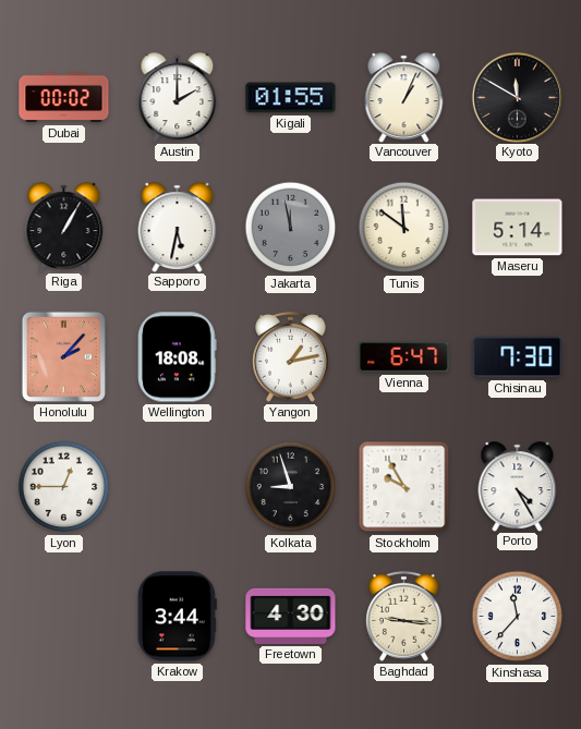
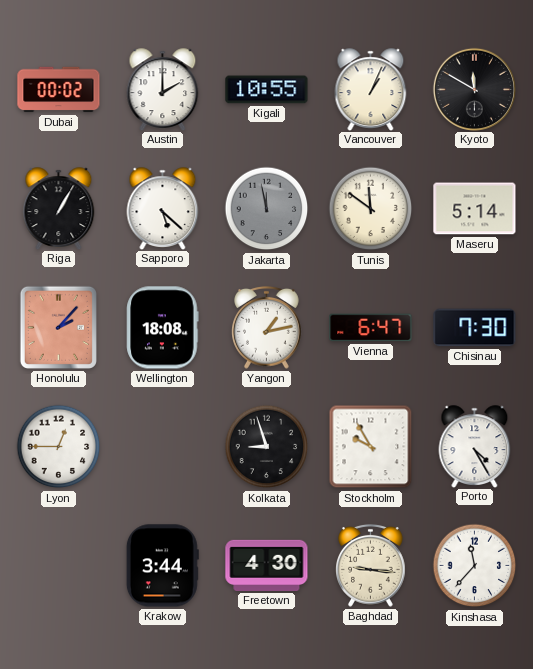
Kigali: 01:55 -> 10:55
Sapporo: 5:32 -> 5:22
